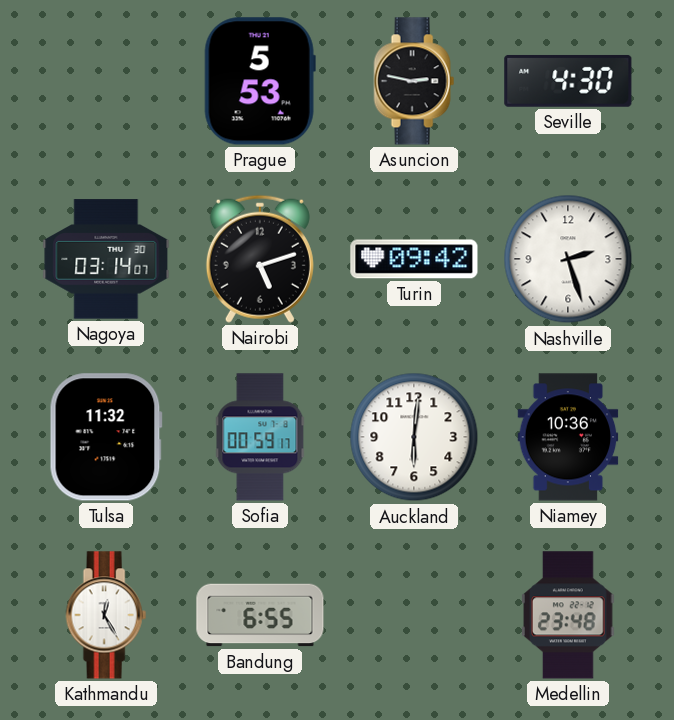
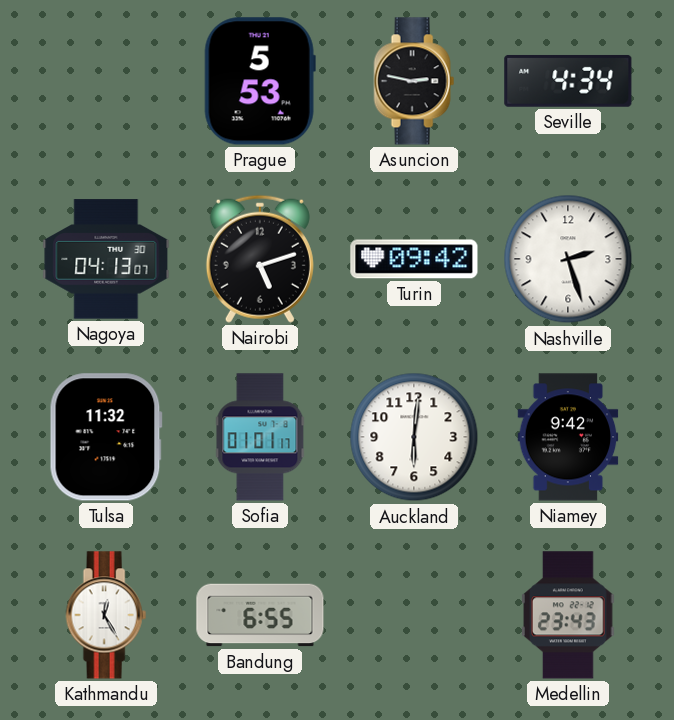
Seville: 4:30 -> 4:34
Nagoya: 03:14 -> 04:13
Sofia: 00:59 -> 01:01
Niamey: 10:36 -> 9:42
Medellin: 23:48 -> 23:43
